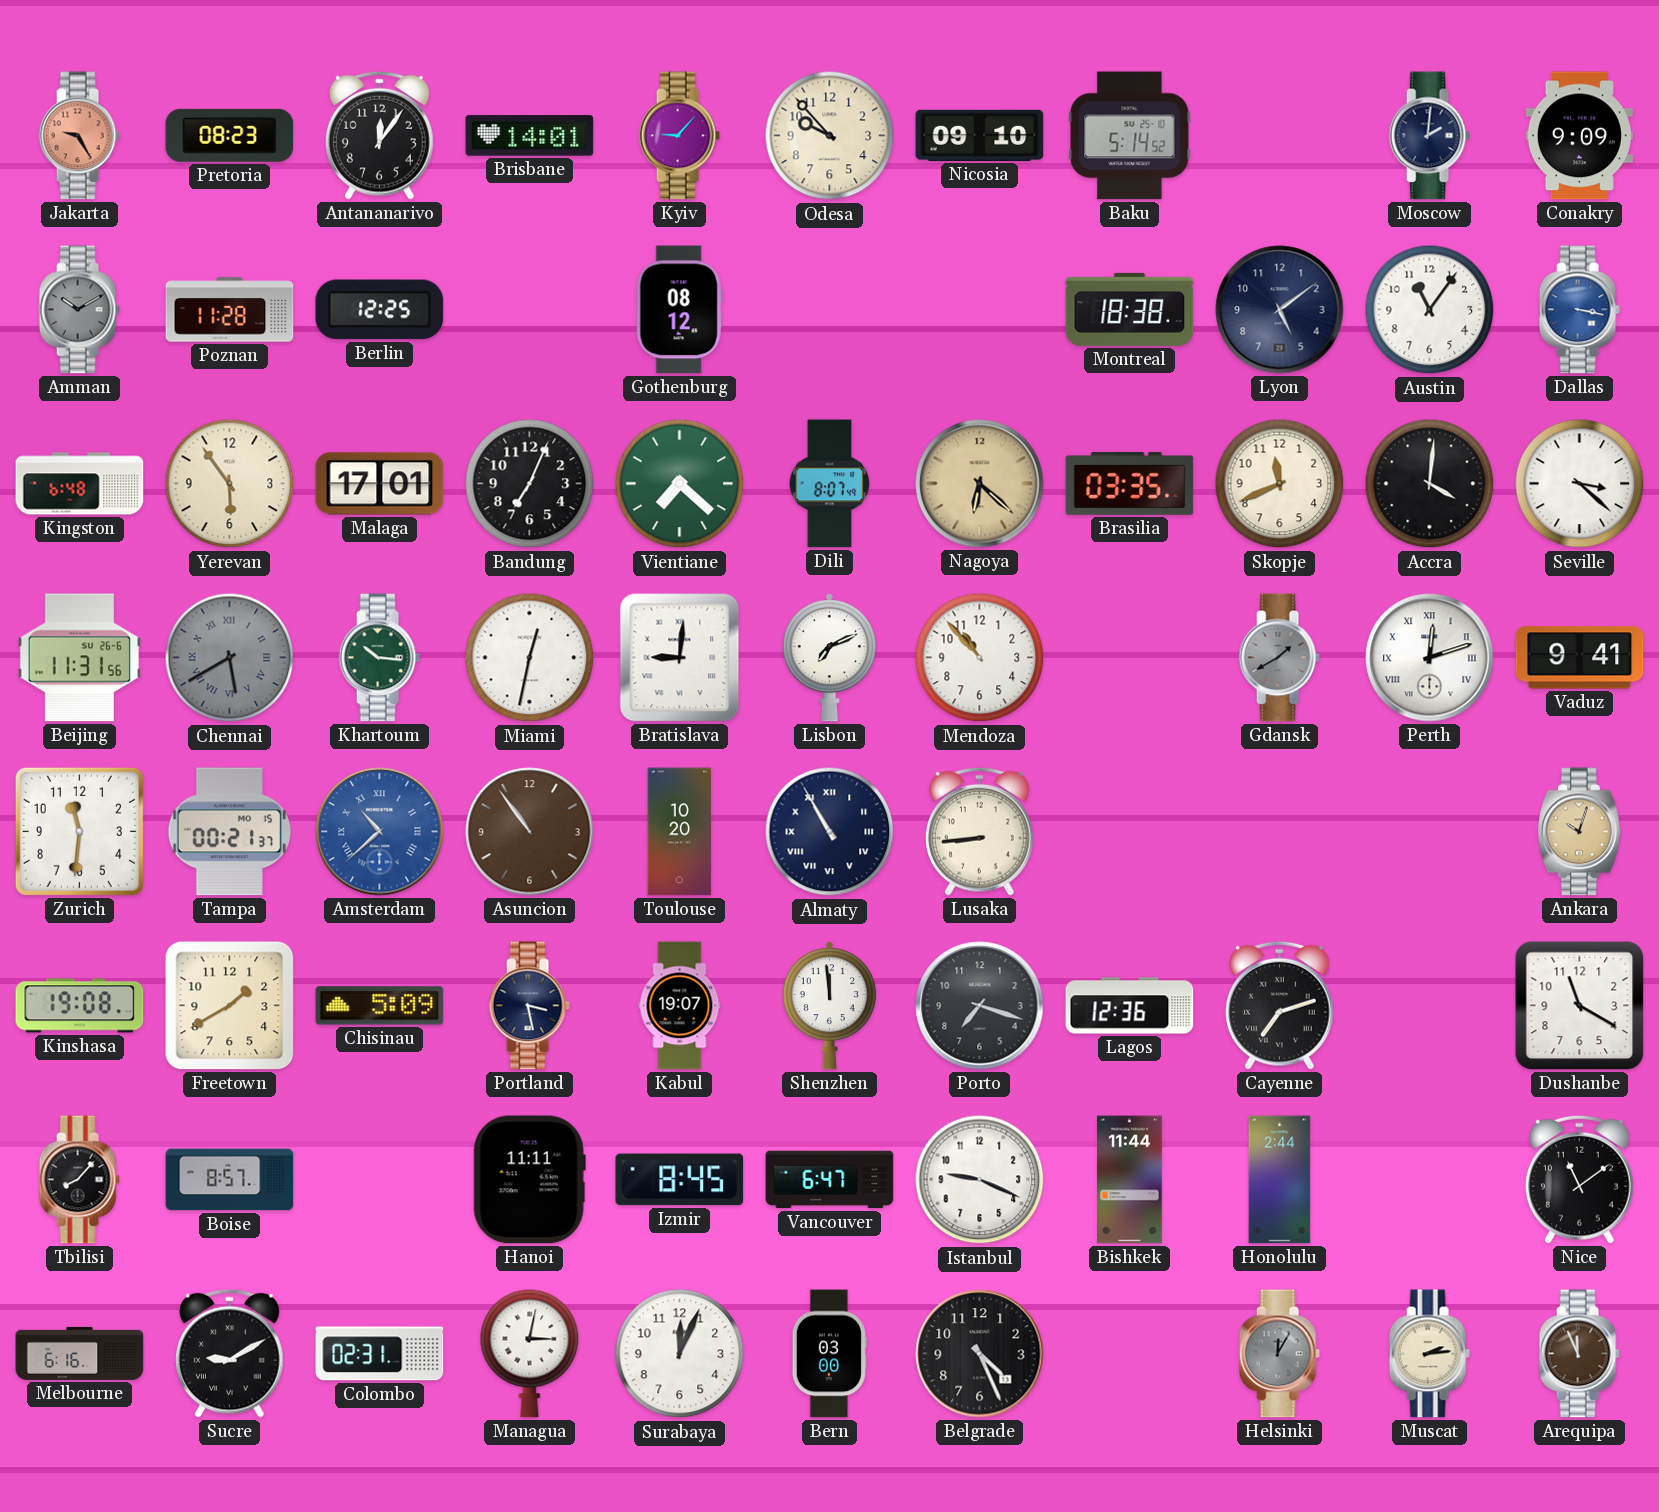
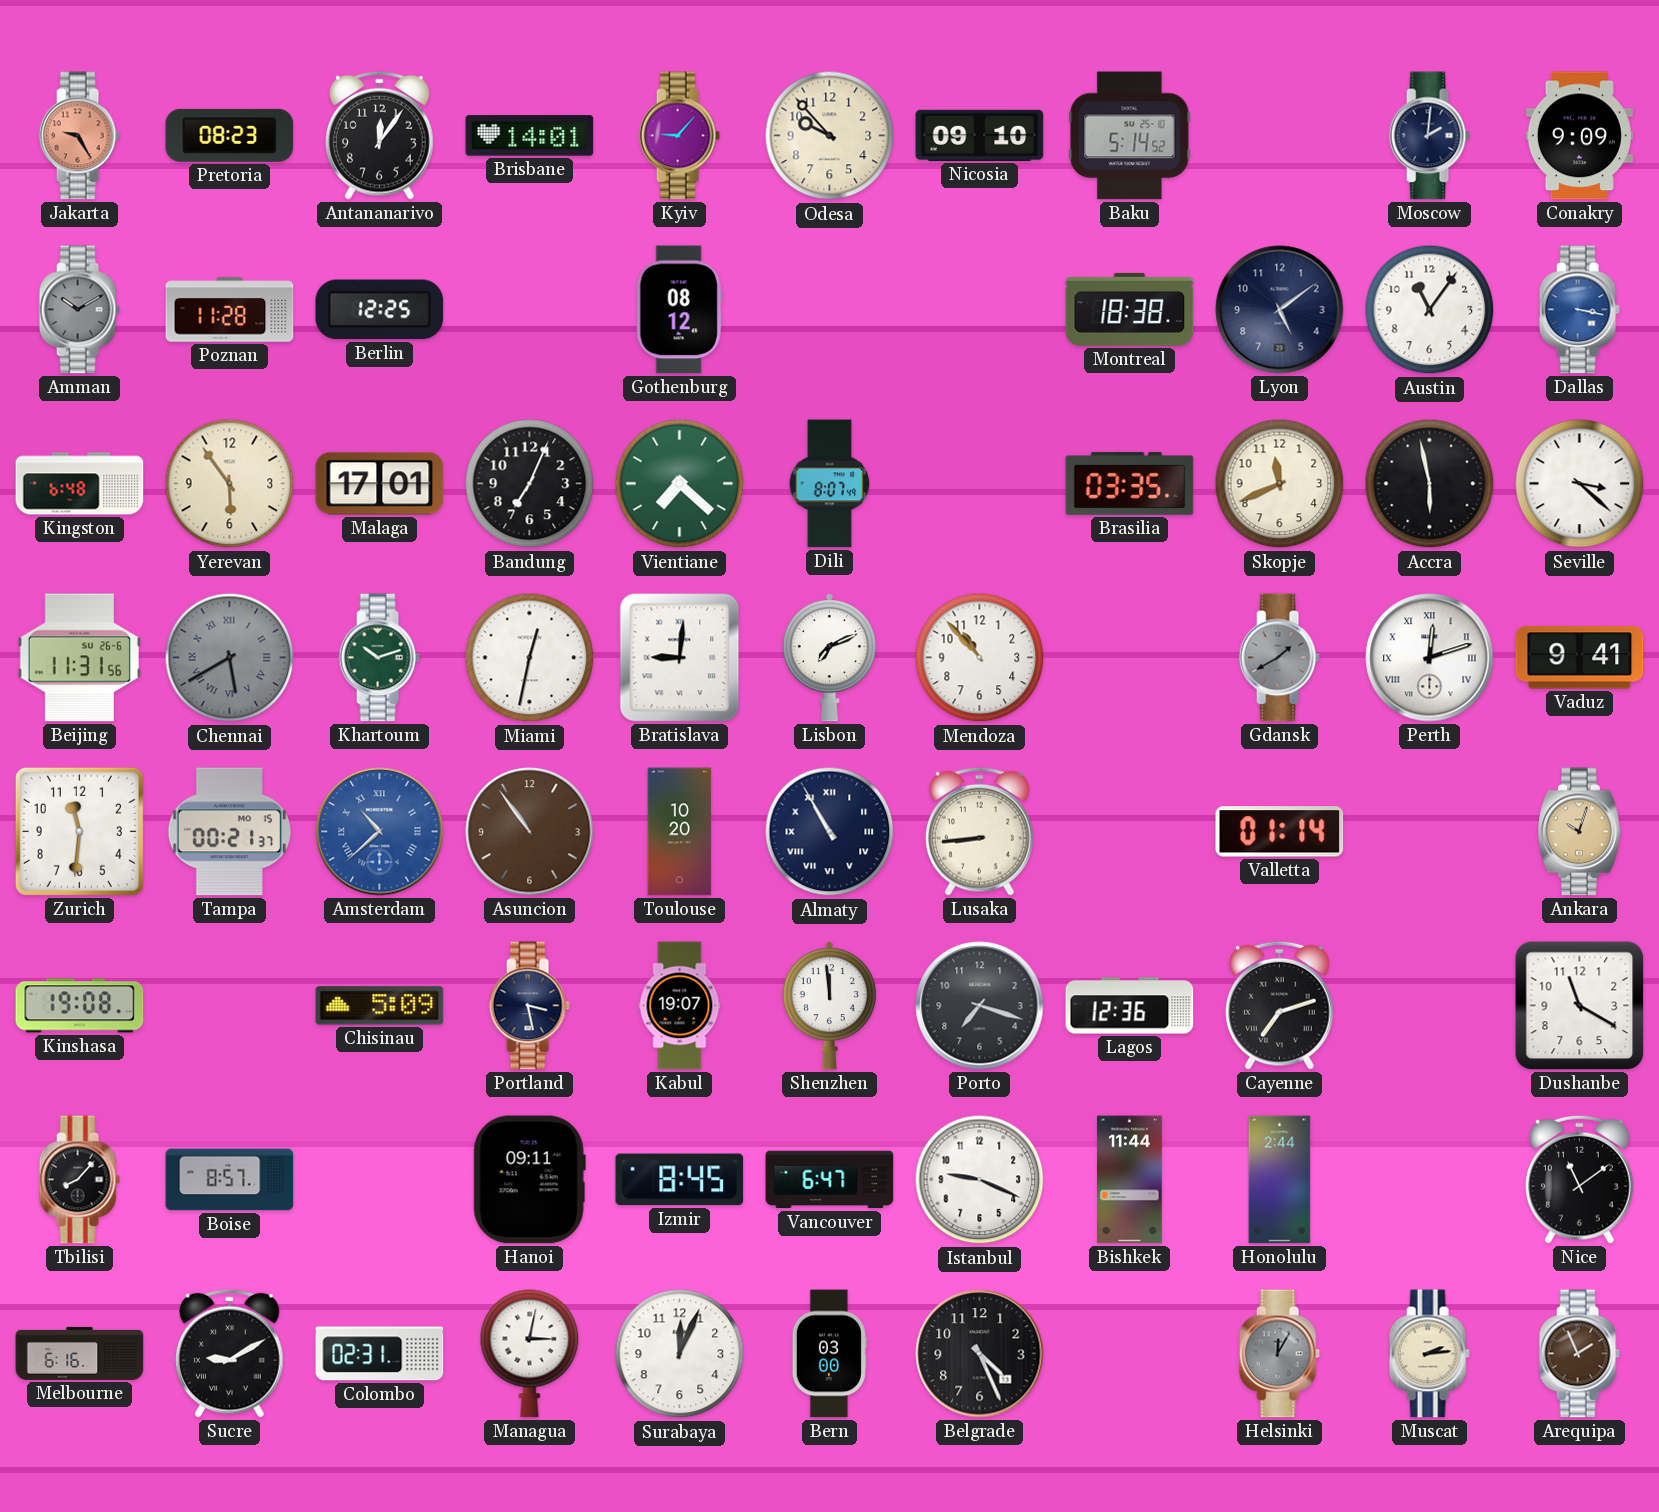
Nagoya: 6:22 -> none
Accra: 4:01 -> 5:58
Khartoum: 10:16 -> 10:12
Valletta: none -> 01:14
Freetown: 1:40 -> none
Hanoi: 11:11 -> 09:11
Arequipa: 11:56 -> 1:56
